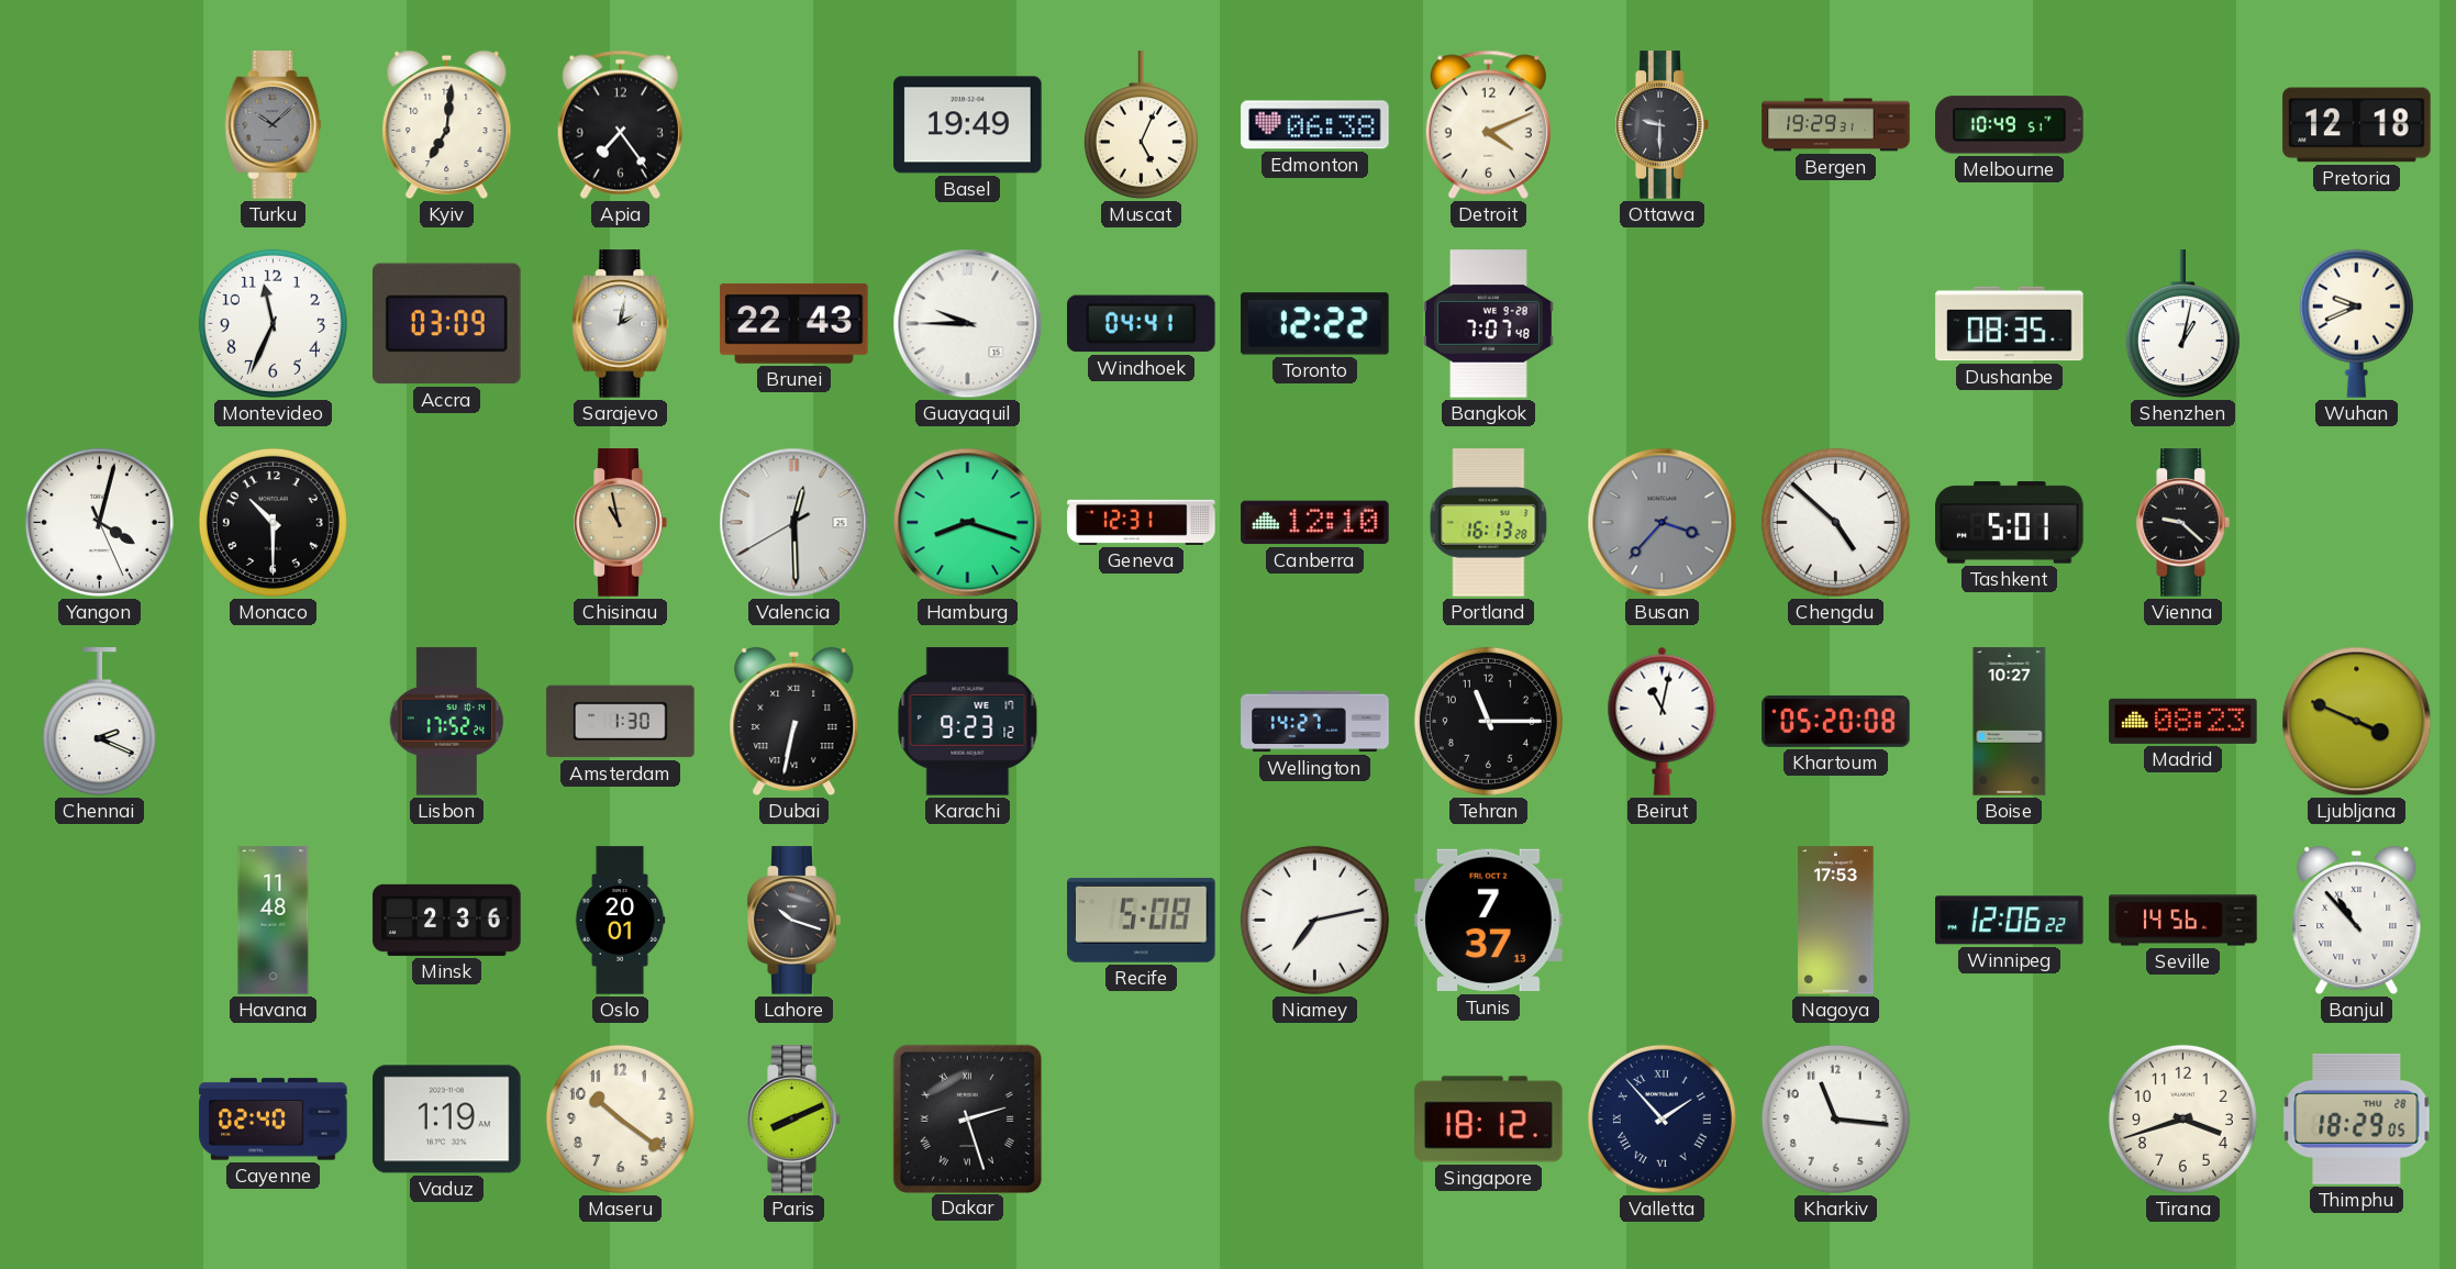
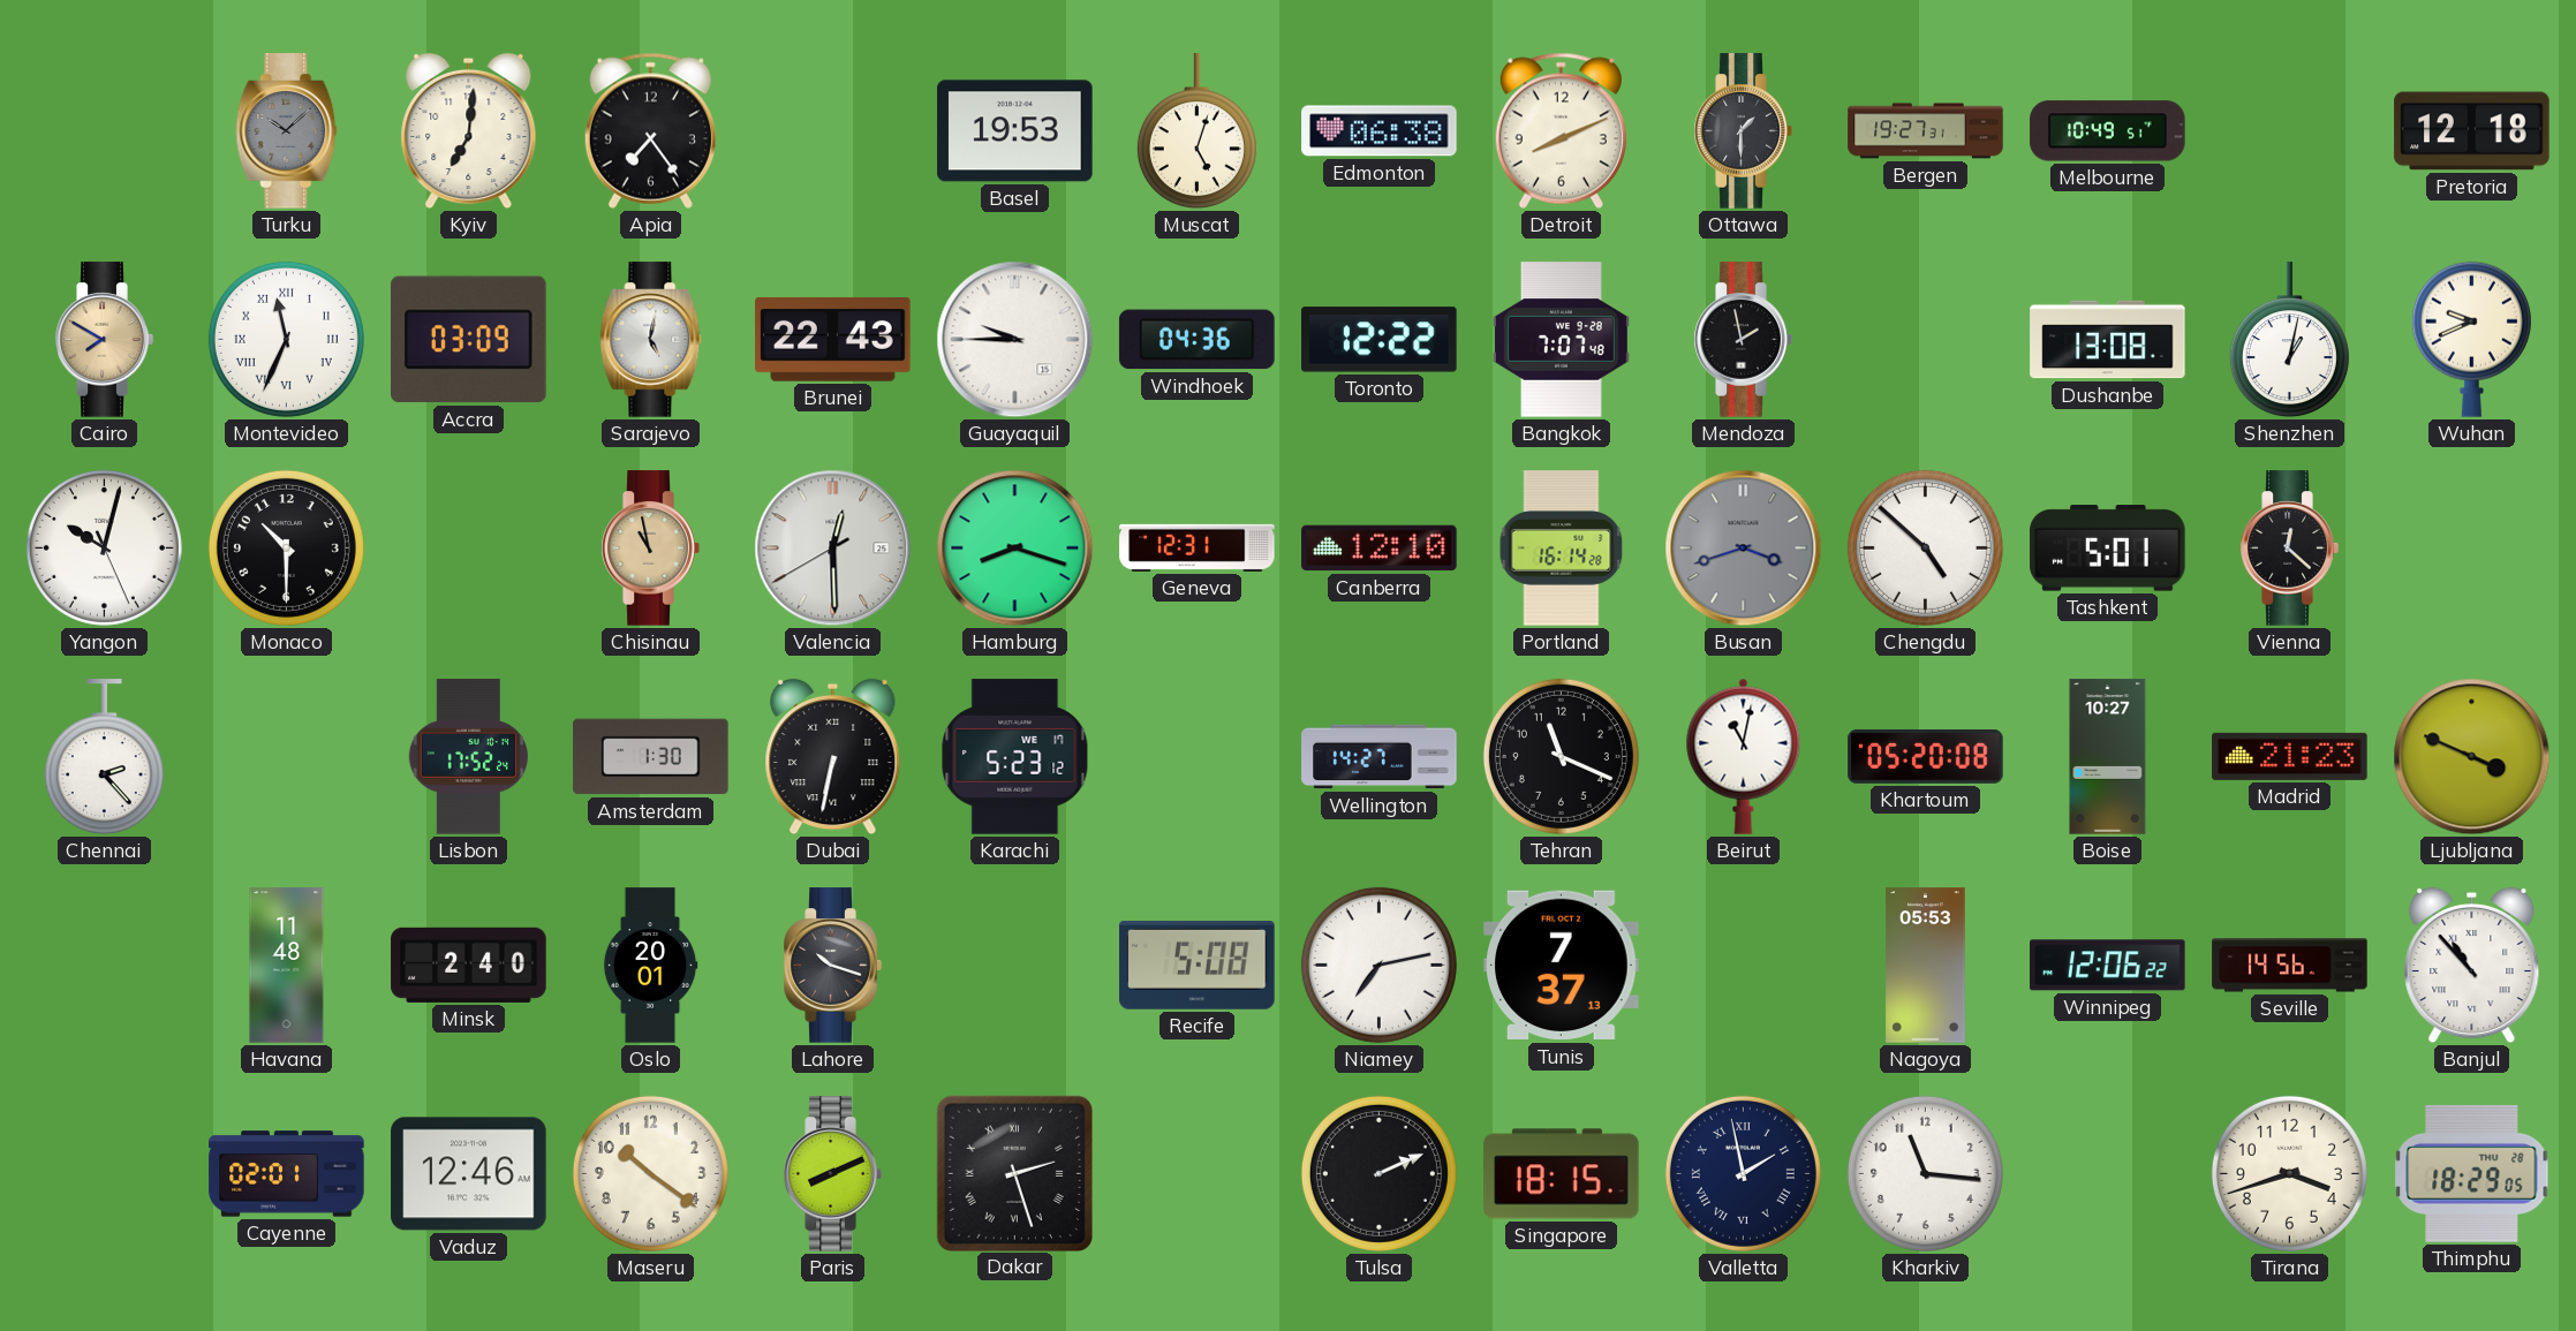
Basel: 19:49 -> 19:53
Muscat: 5:04 -> 5:03
Detroit: 4:11 -> 8:11
Ottawa: 9:30 -> 1:30
Bergen: 19:29 -> 19:27
Cairo: none -> 7:50
Montevideo numerals: Arabic -> Roman
Sarajevo: 2:02 -> 5:02
Windhoek: 04:41 -> 04:36
Mendoza: none -> 1:58
Dushanbe: 08:35 -> 13:08
Yangon: 4:02 -> 10:02
Portland: 16:13 -> 16:14
Busan: 3:37 -> 3:42
Vienna: 9:22 -> 12:22
Chennai: 2:19 -> 2:23
Karachi: 9:23 -> 5:23
Tehran: 11:15 -> 11:19
Madrid: 08:23 -> 21:23
Minsk: 2:36 -> 2:40
Nagoya: 17:53 -> 05:53
Cayenne: 02:40 -> 02:01
Vaduz: 1:19 -> 12:46
Tulsa: none -> 2:11
Singapore: 18:12 -> 18:15
Valletta: 1:53 -> 1:58
